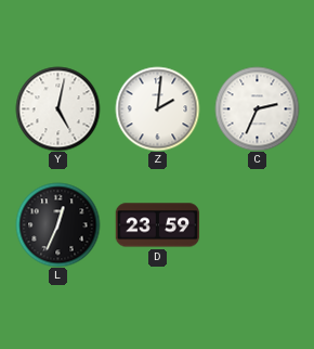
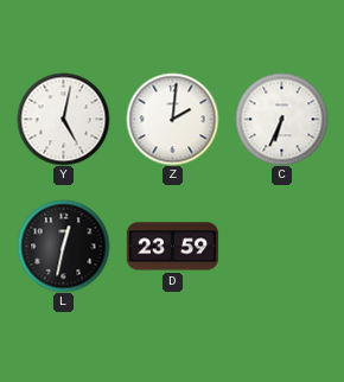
C: 2:34 -> 6:34
L: 12:34 -> 12:32
